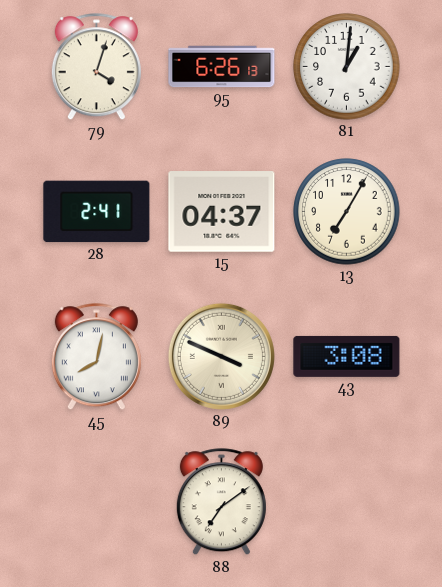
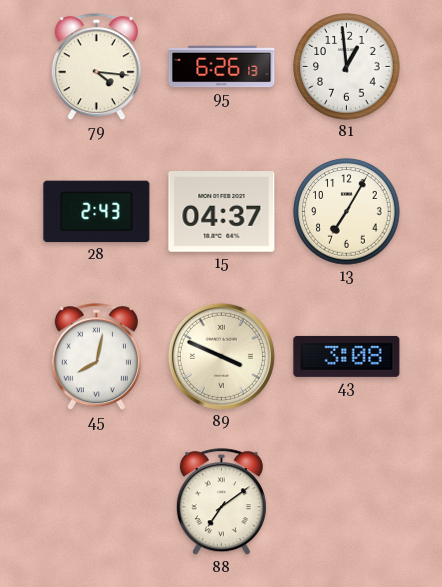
79: 4:03 -> 4:16
81: 1:01 -> 12:59
28: 2:41 -> 2:43
